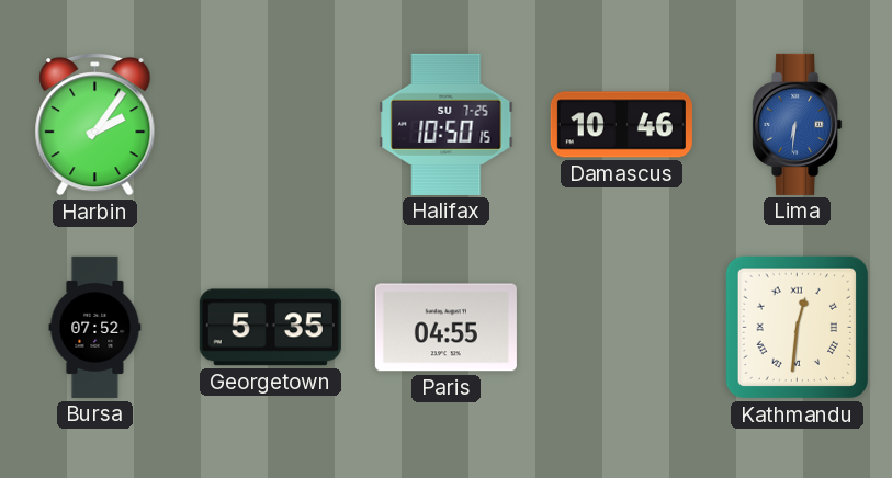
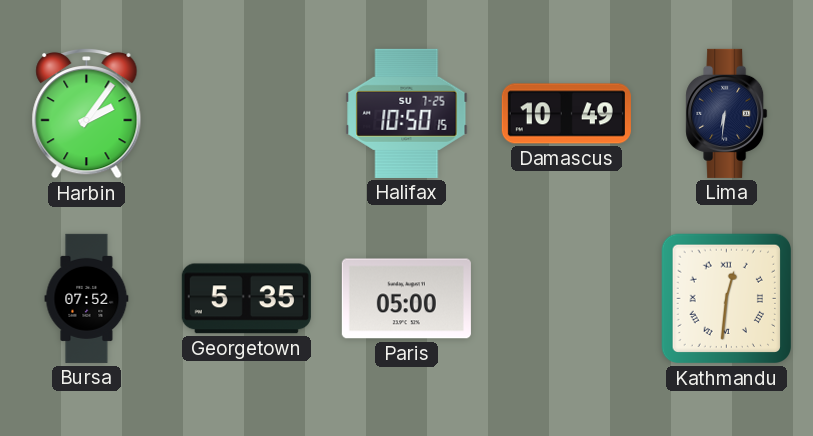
Damascus: 10:46 -> 10:49
Lima dial: blue -> navy
Paris: 04:55 -> 05:00
